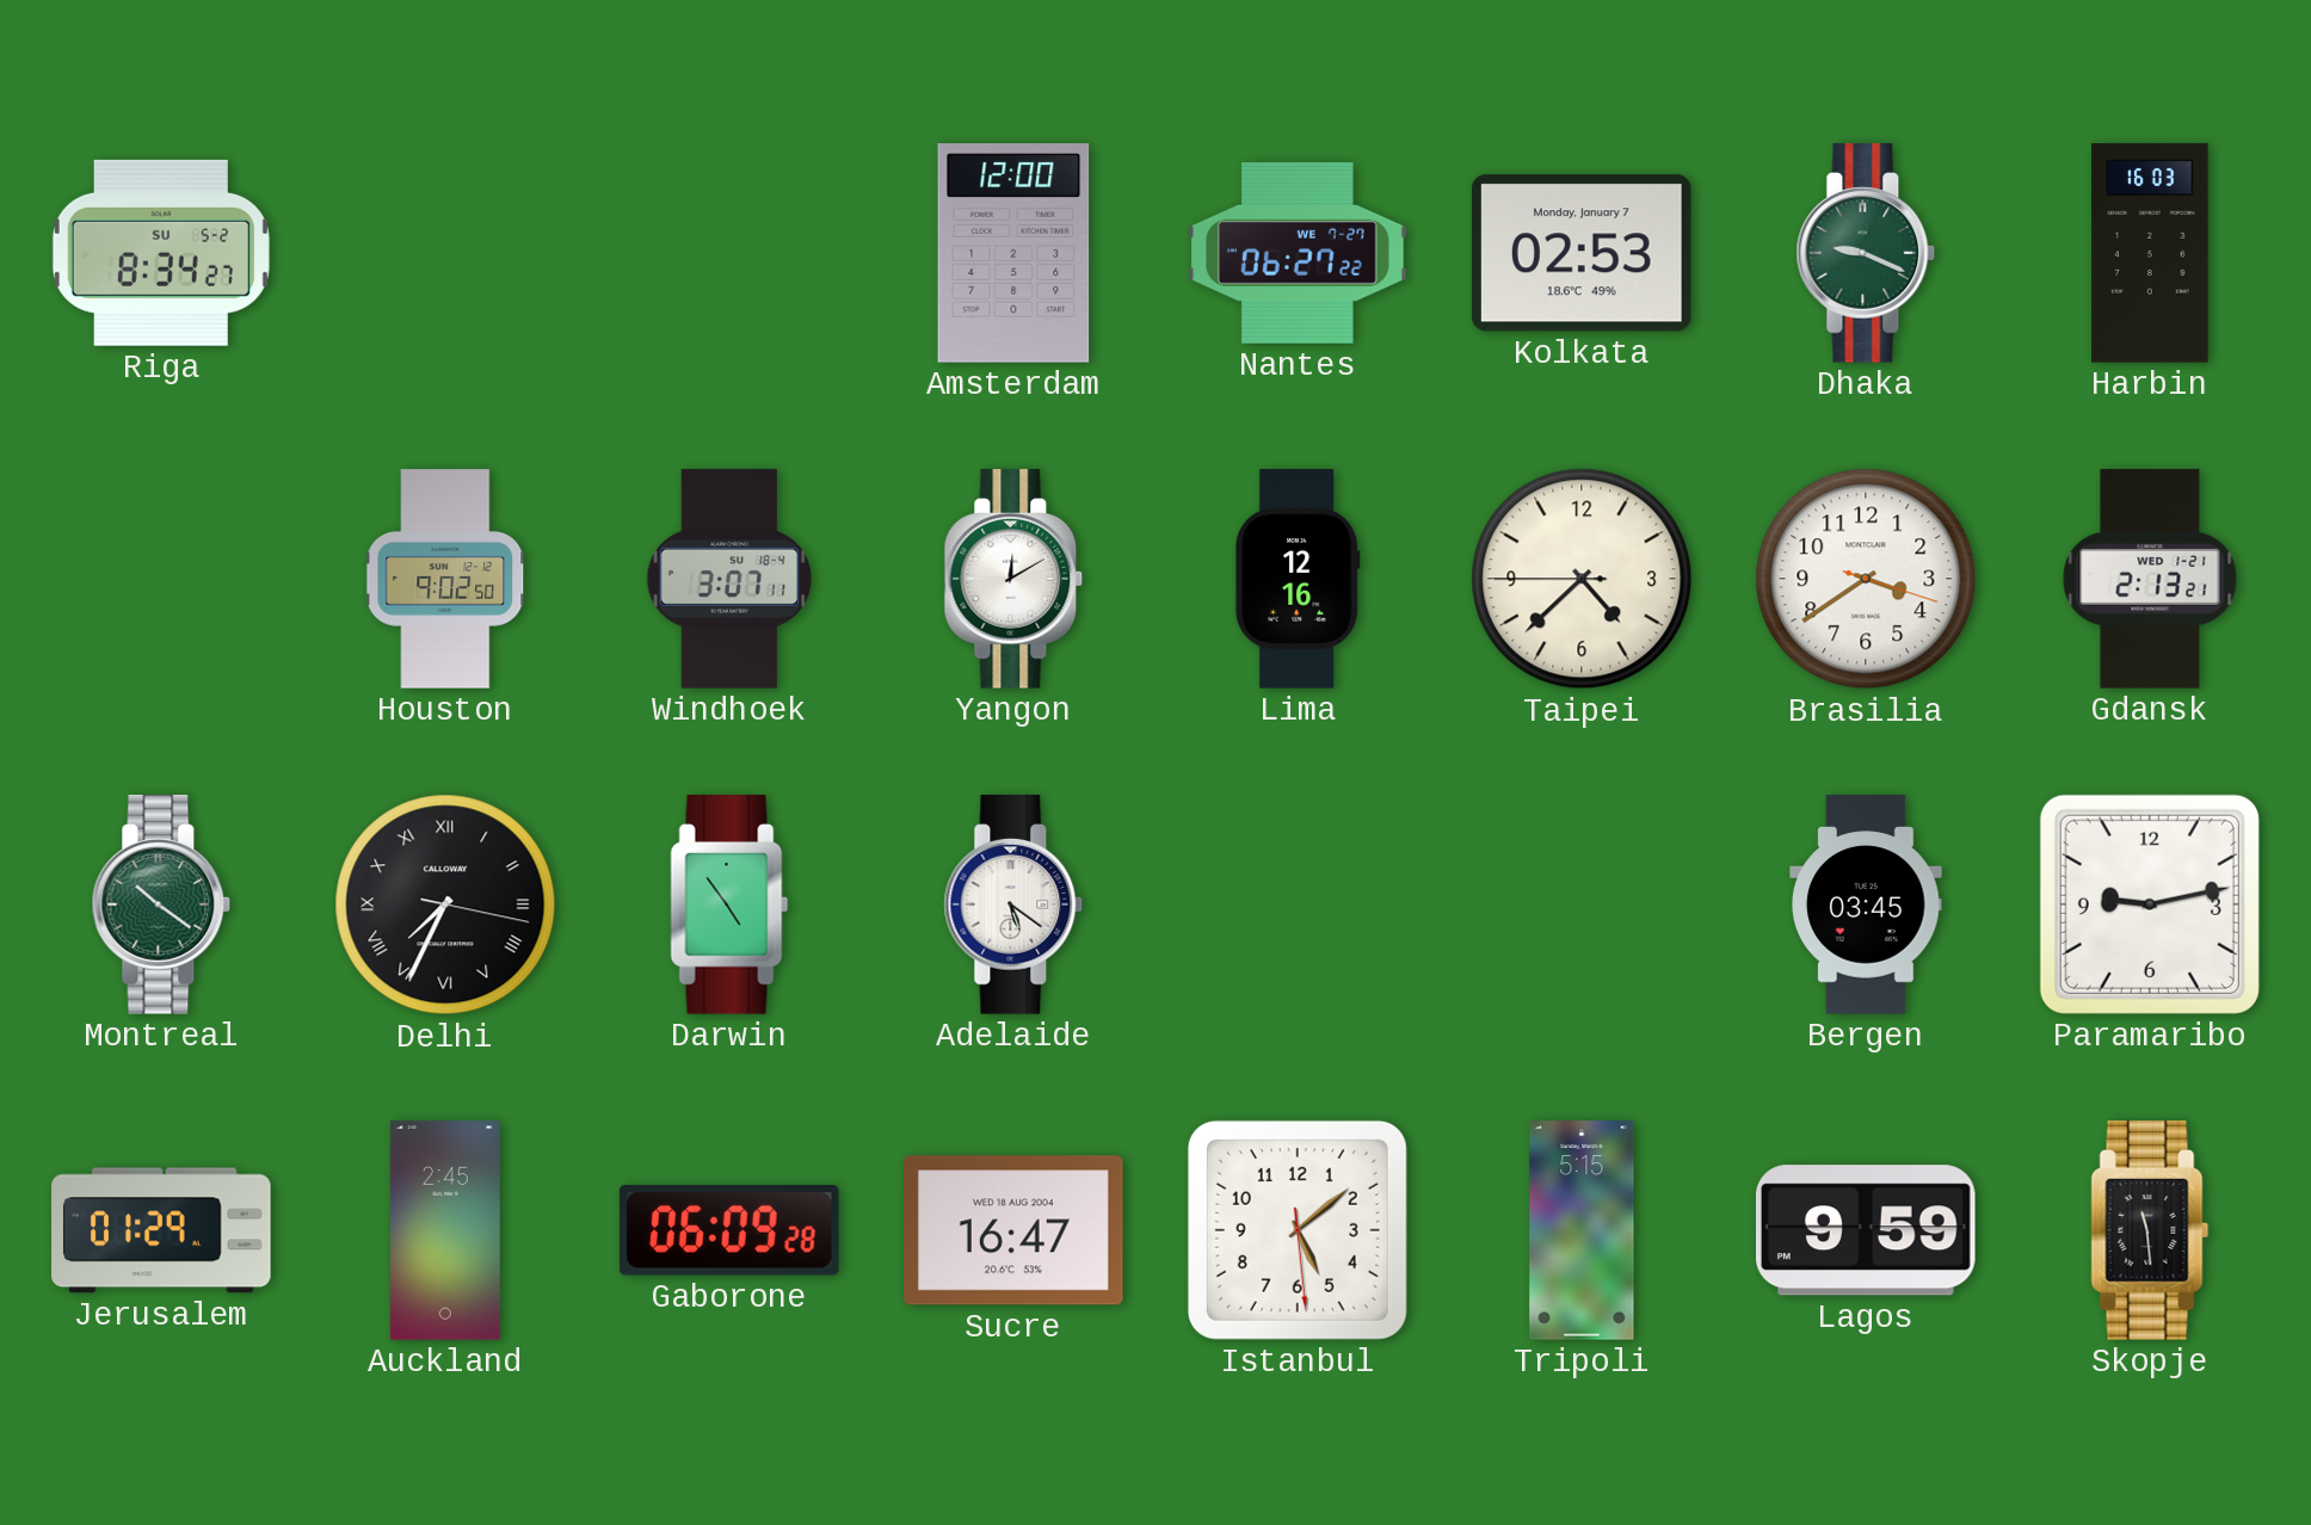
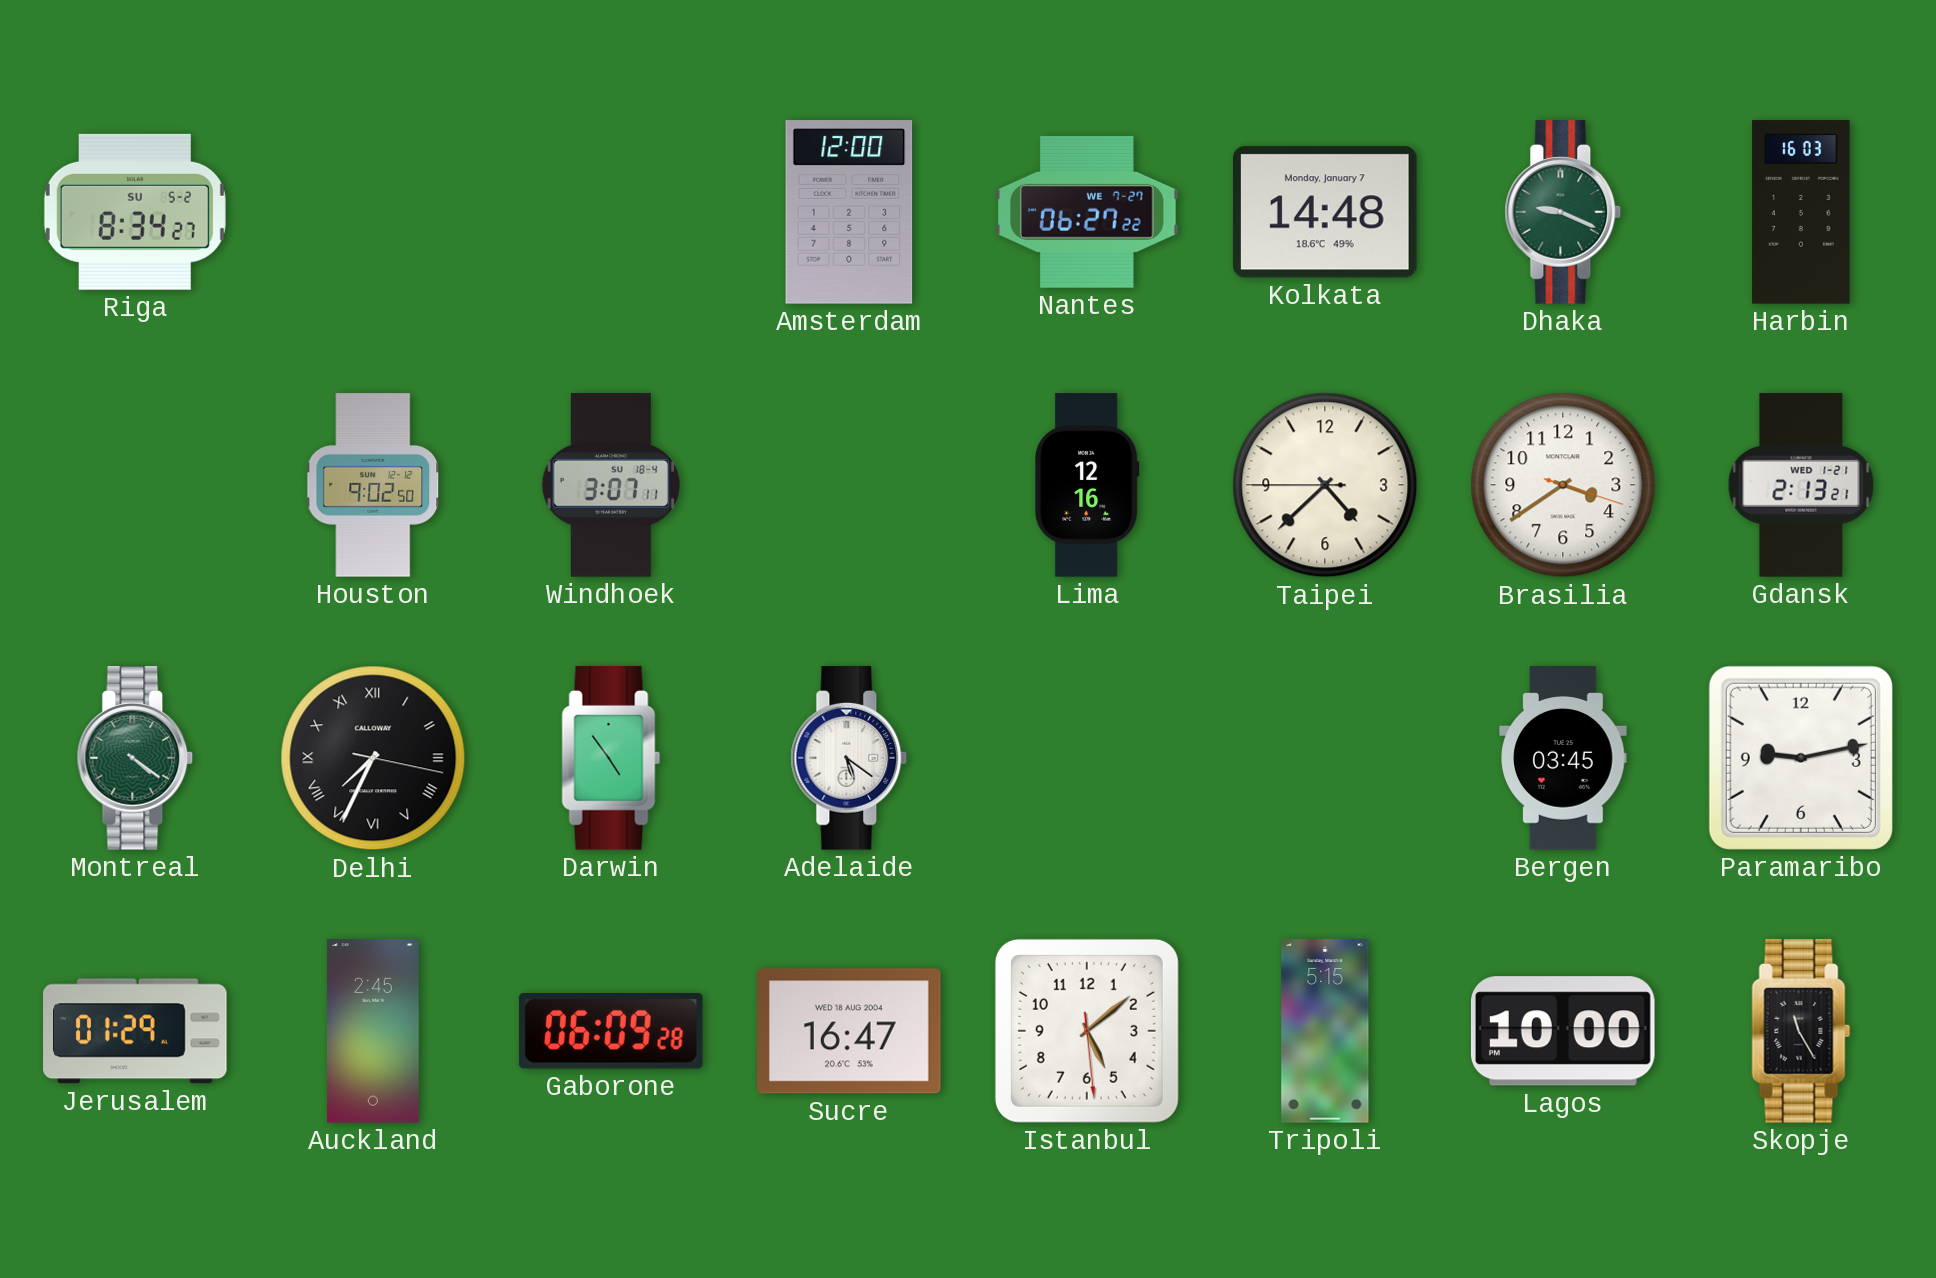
Kolkata: 02:53 -> 14:48
Yangon: 12:10 -> none
Montreal: 10:21 -> 4:21
Lagos: 9:59 -> 10:00
Skopje: 11:29 -> 11:25
